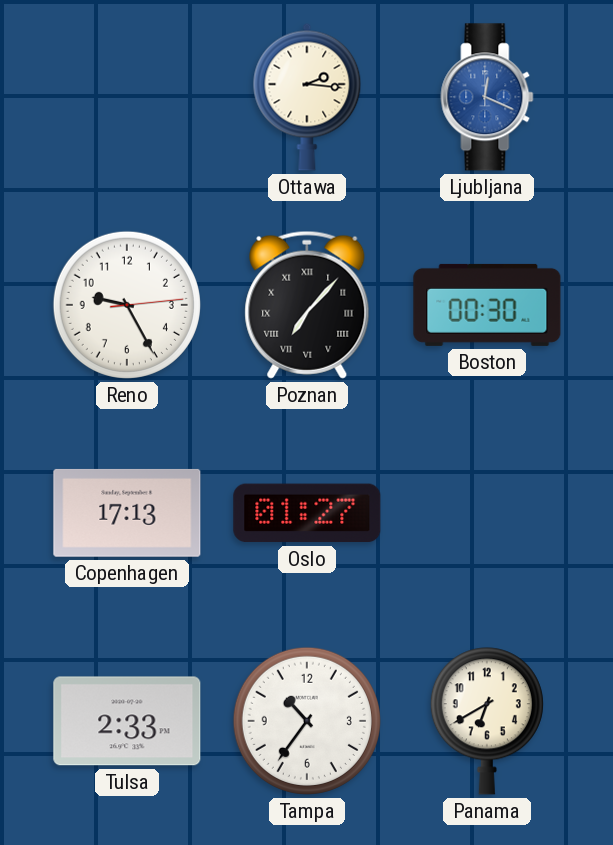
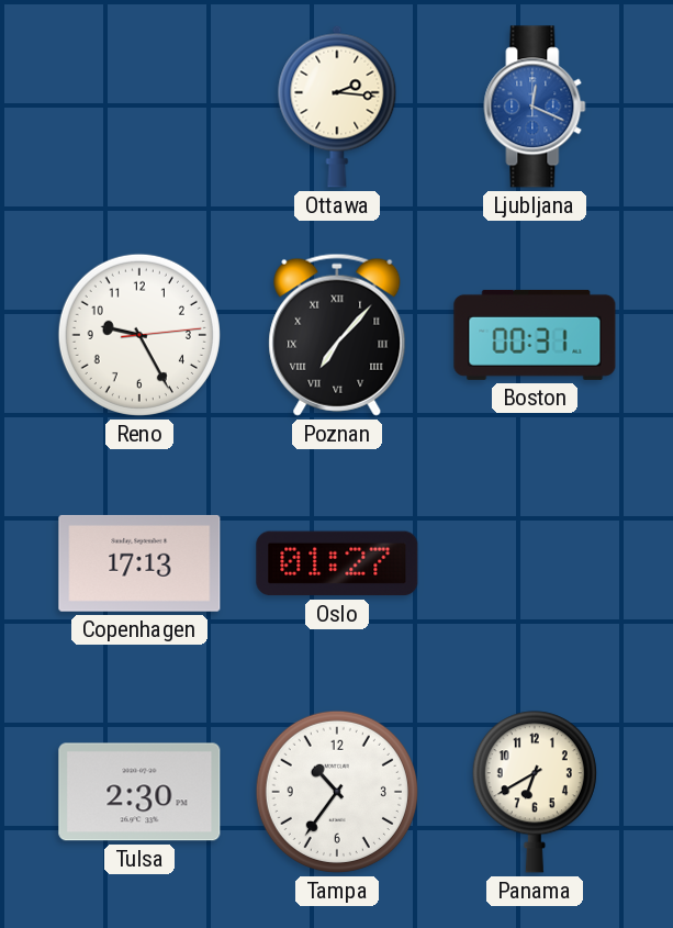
Boston: 00:30 -> 00:31
Tulsa: 2:33 -> 2:30
